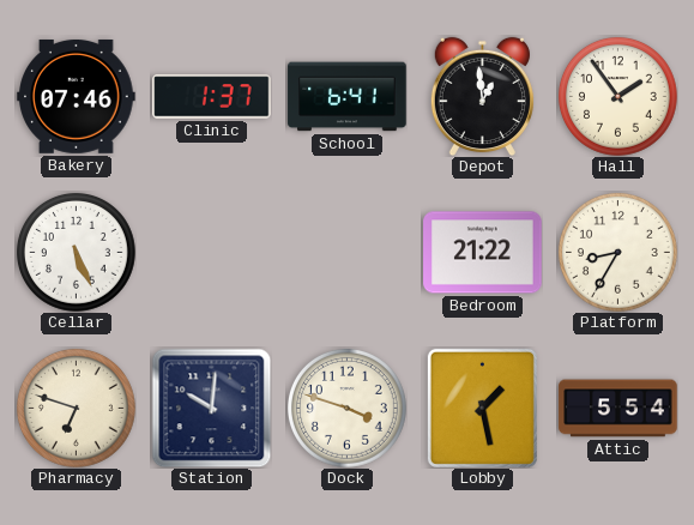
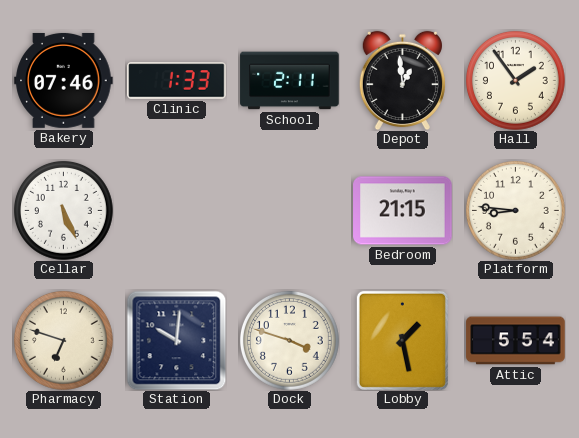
Clinic: 1:37 -> 1:33
School: 6:41 -> 2:11
Bedroom: 21:22 -> 21:15
Platform: 8:35 -> 8:46
